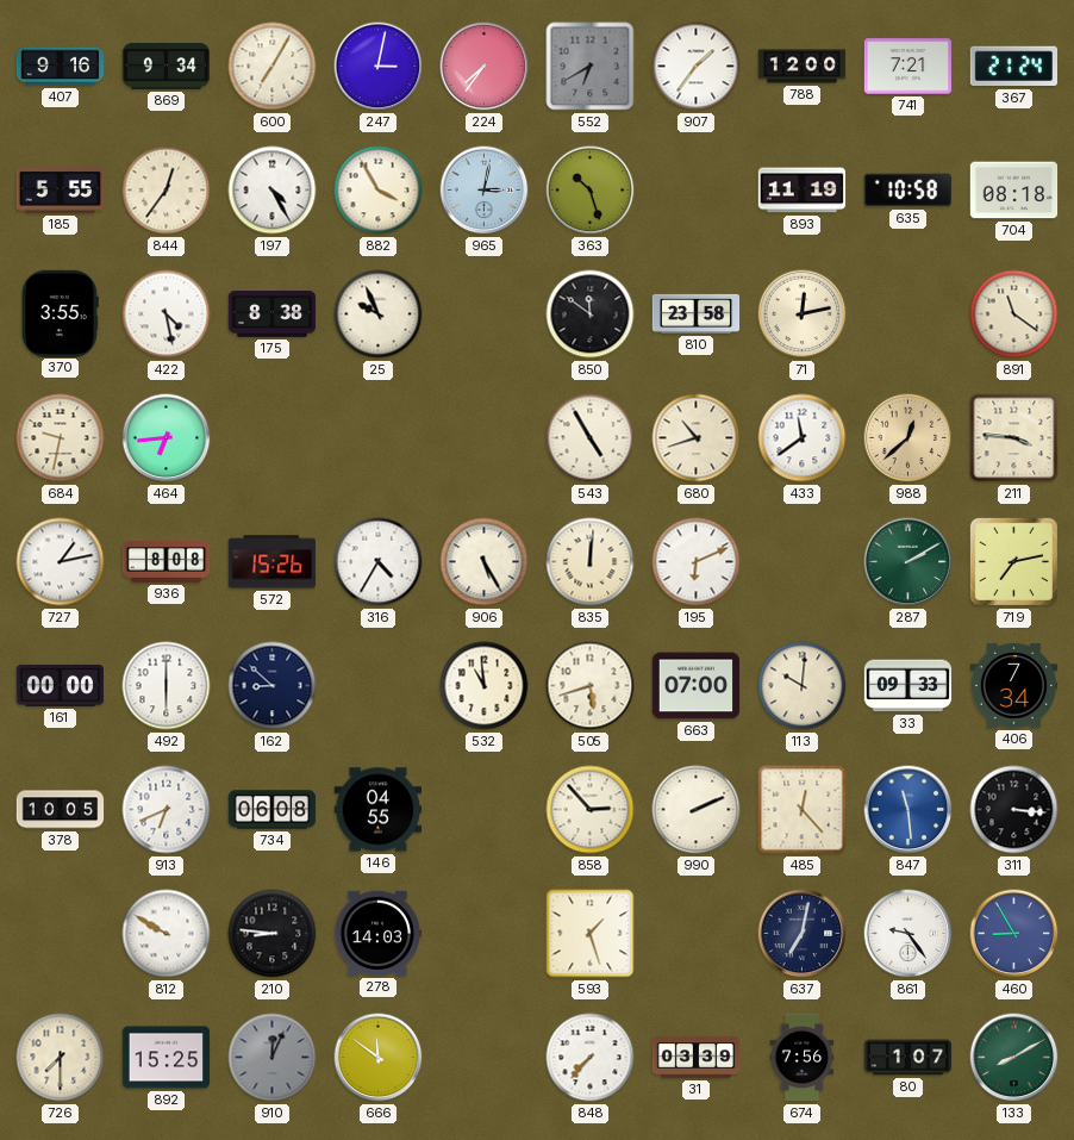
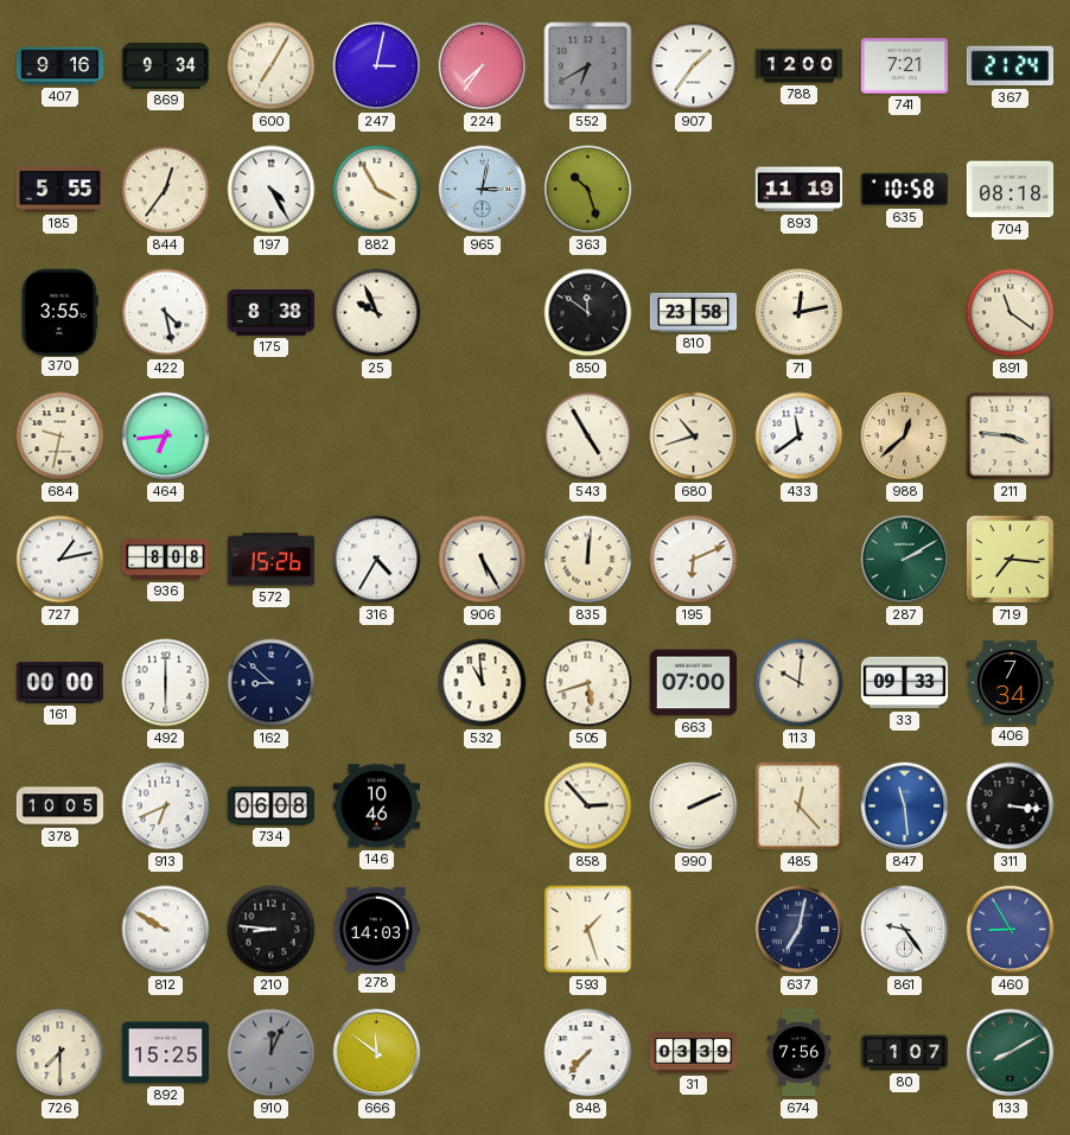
719: 7:13 -> 7:16
146: 04:55 -> 10:46
